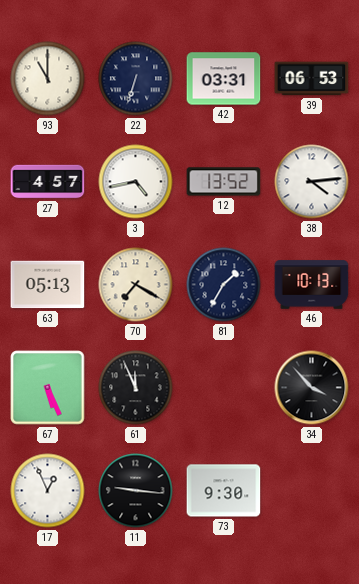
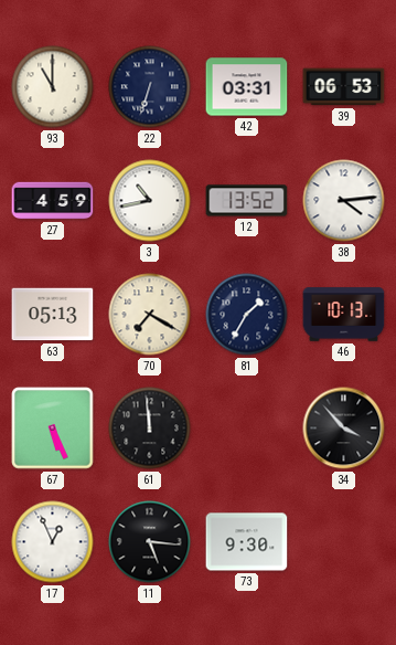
27: 4:57 -> 4:59
3: 4:43 -> 10:43
61: 11:56 -> 11:59
11: 9:16 -> 5:16
